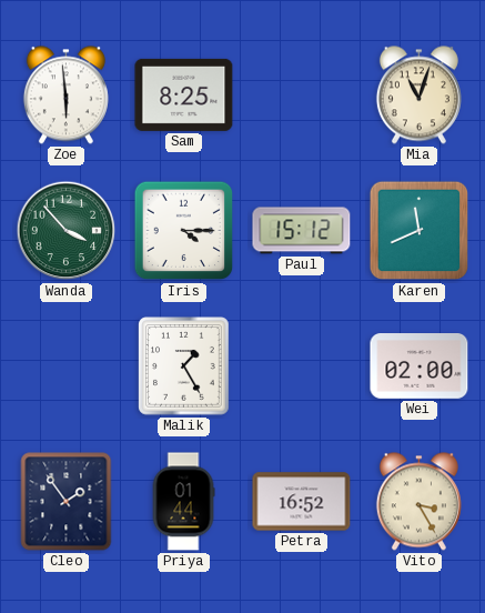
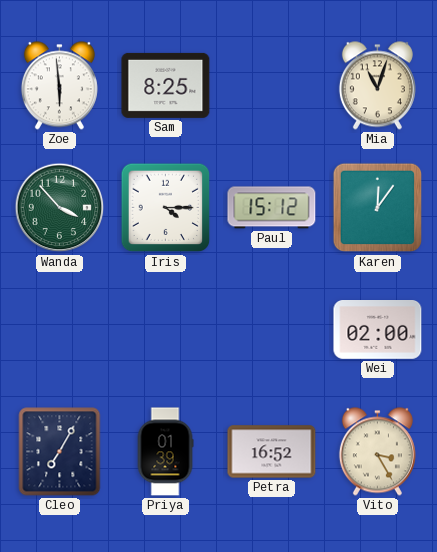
Karen: 11:41 -> 12:06
Malik: 1:25 -> none
Cleo: 1:54 -> 7:05
Priya: 01:44 -> 01:39
